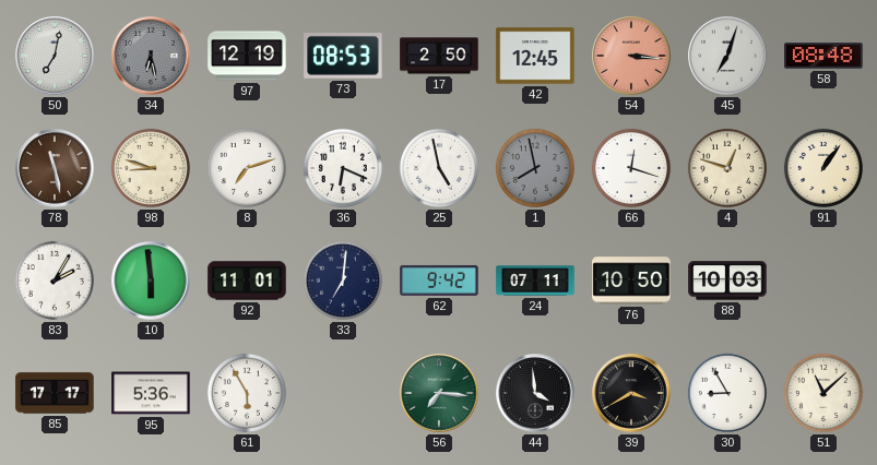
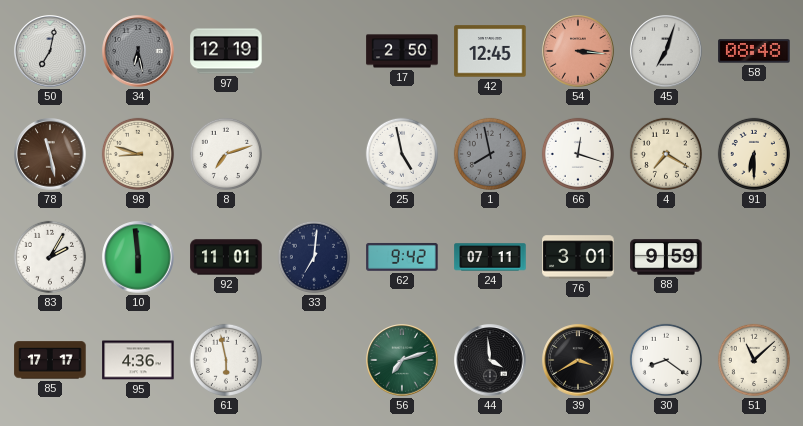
73: 08:53 -> none
36: 6:19 -> none
4: 12:48 -> 7:20
91: 1:06 -> 6:30
76: 10:50 -> 3:01
88: 10:03 -> 9:59
95: 5:36 -> 4:36
61: 5:55 -> 5:58
56: 7:16 -> 7:12
30: 8:55 -> 8:21
